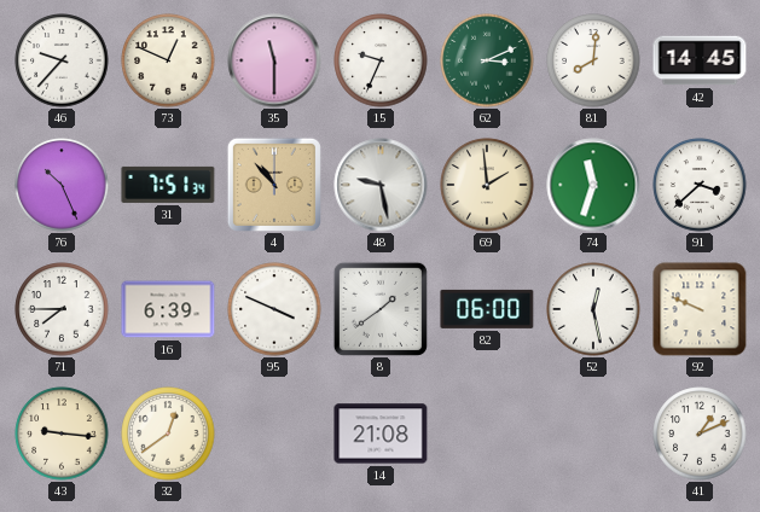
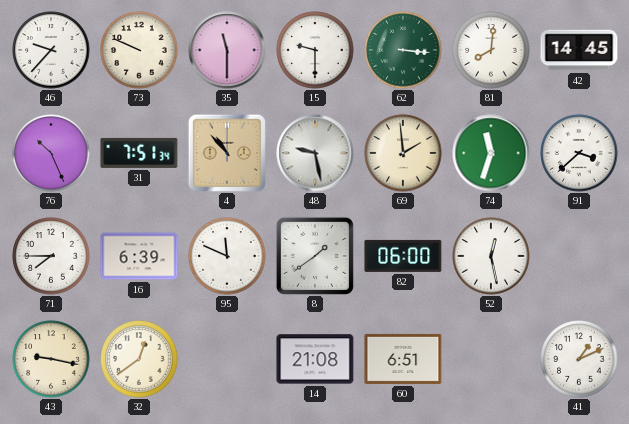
73: 12:49 -> 9:49
15: 9:34 -> 9:30
62: 3:11 -> 3:16
95: 3:49 -> 11:49
92: 9:49 -> none
43: 9:16 -> 9:17
60: none -> 6:51
